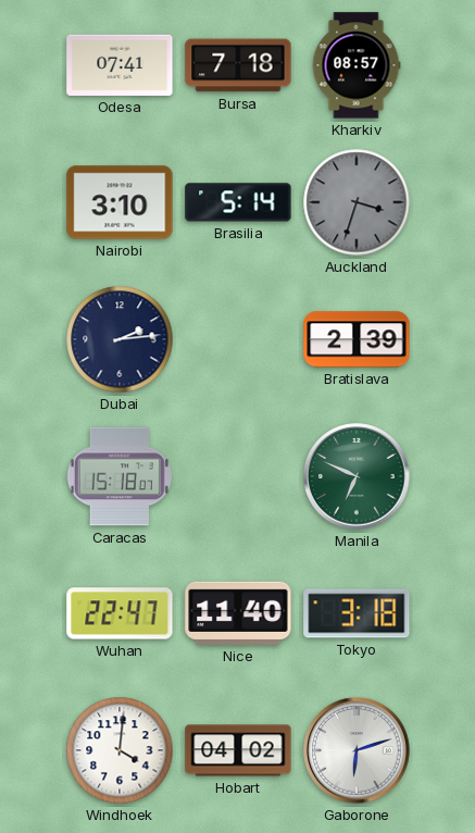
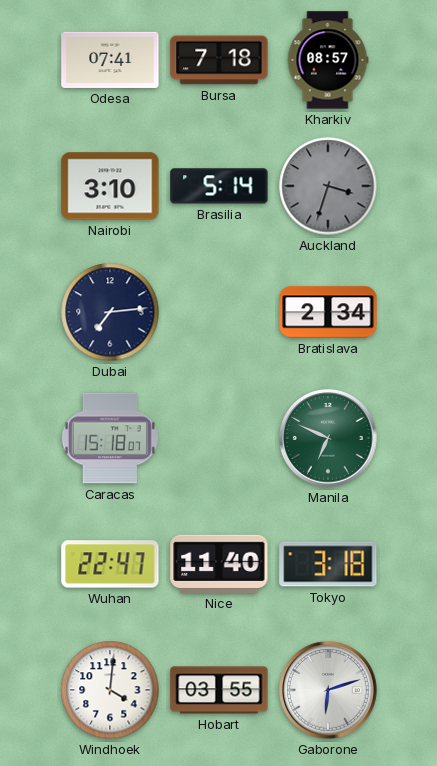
Dubai: 2:14 -> 7:14
Bratislava: 2:39 -> 2:34
Hobart: 04:02 -> 03:55
